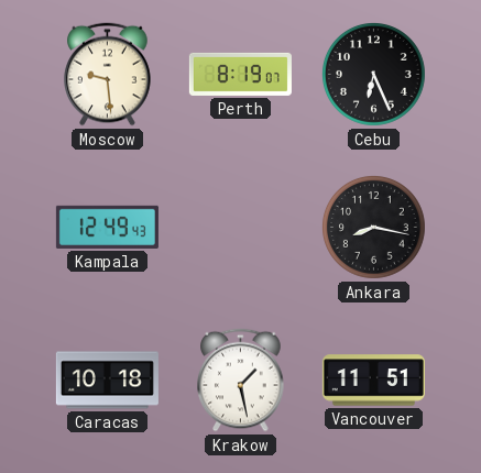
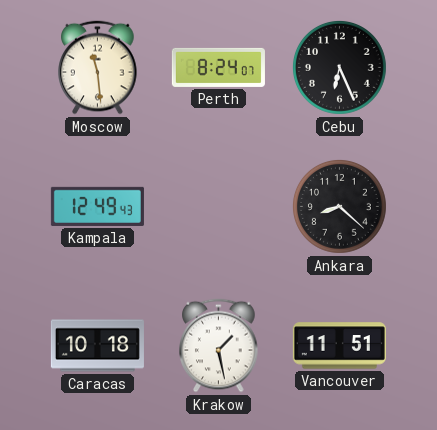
Moscow: 9:29 -> 11:29
Perth: 8:19 -> 8:24
Ankara: 8:17 -> 8:22
